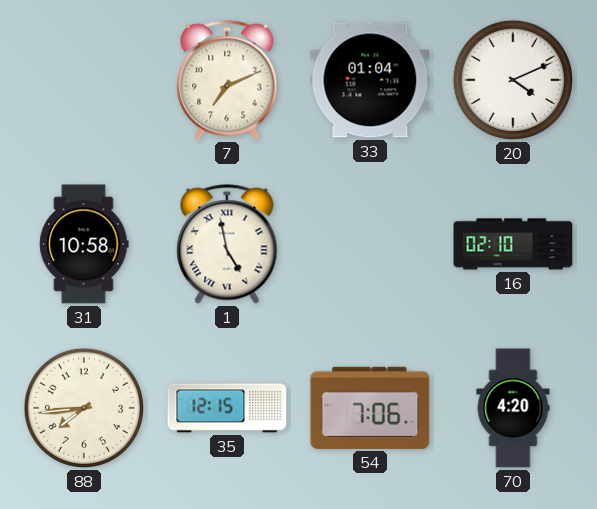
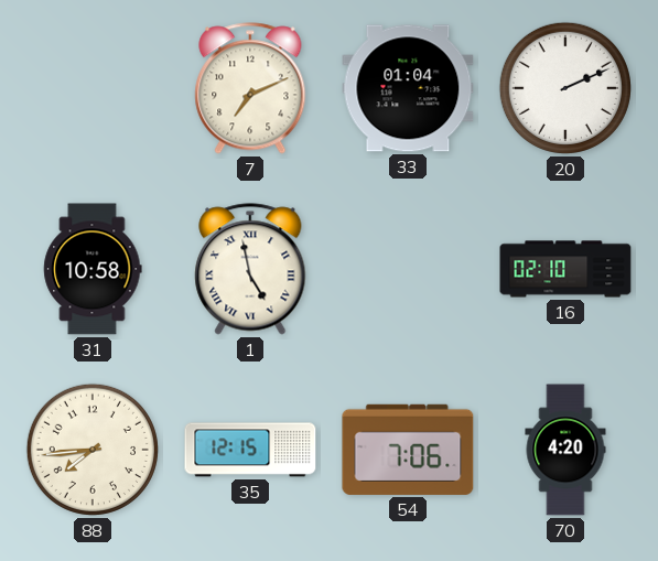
20: 4:11 -> 2:11
